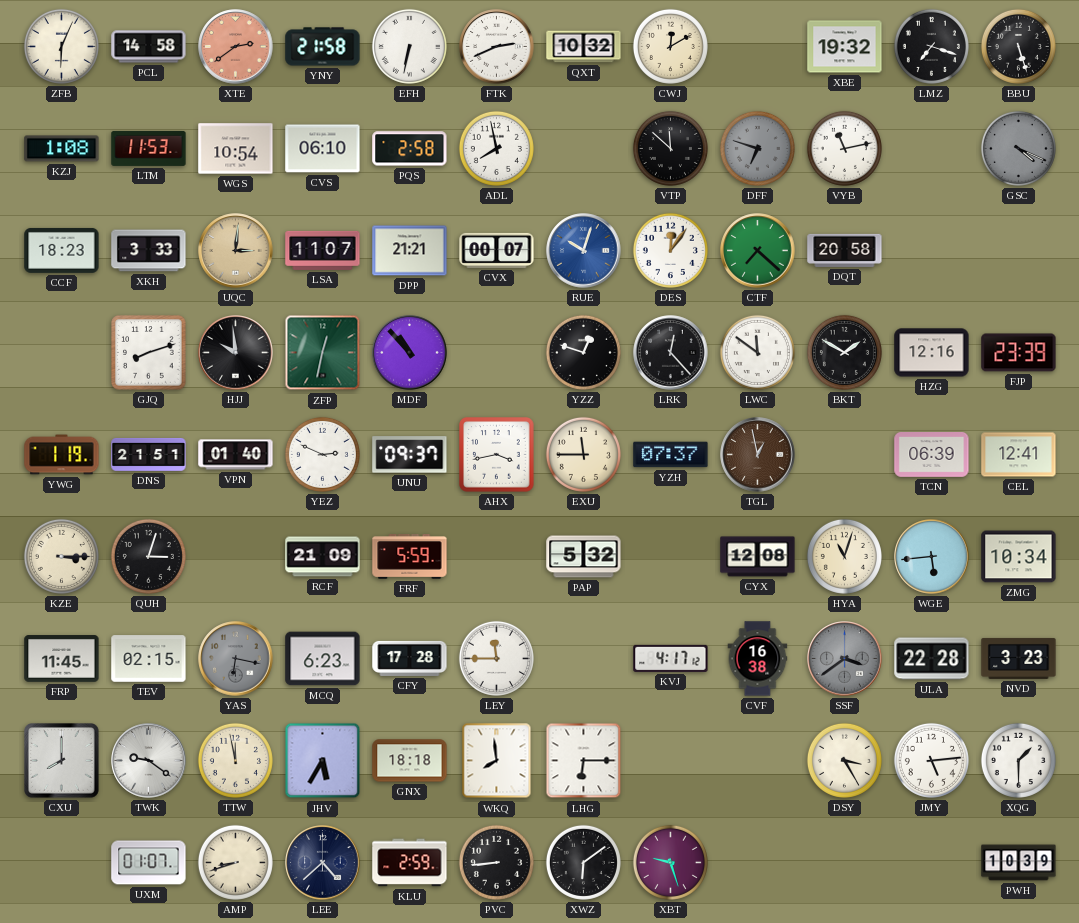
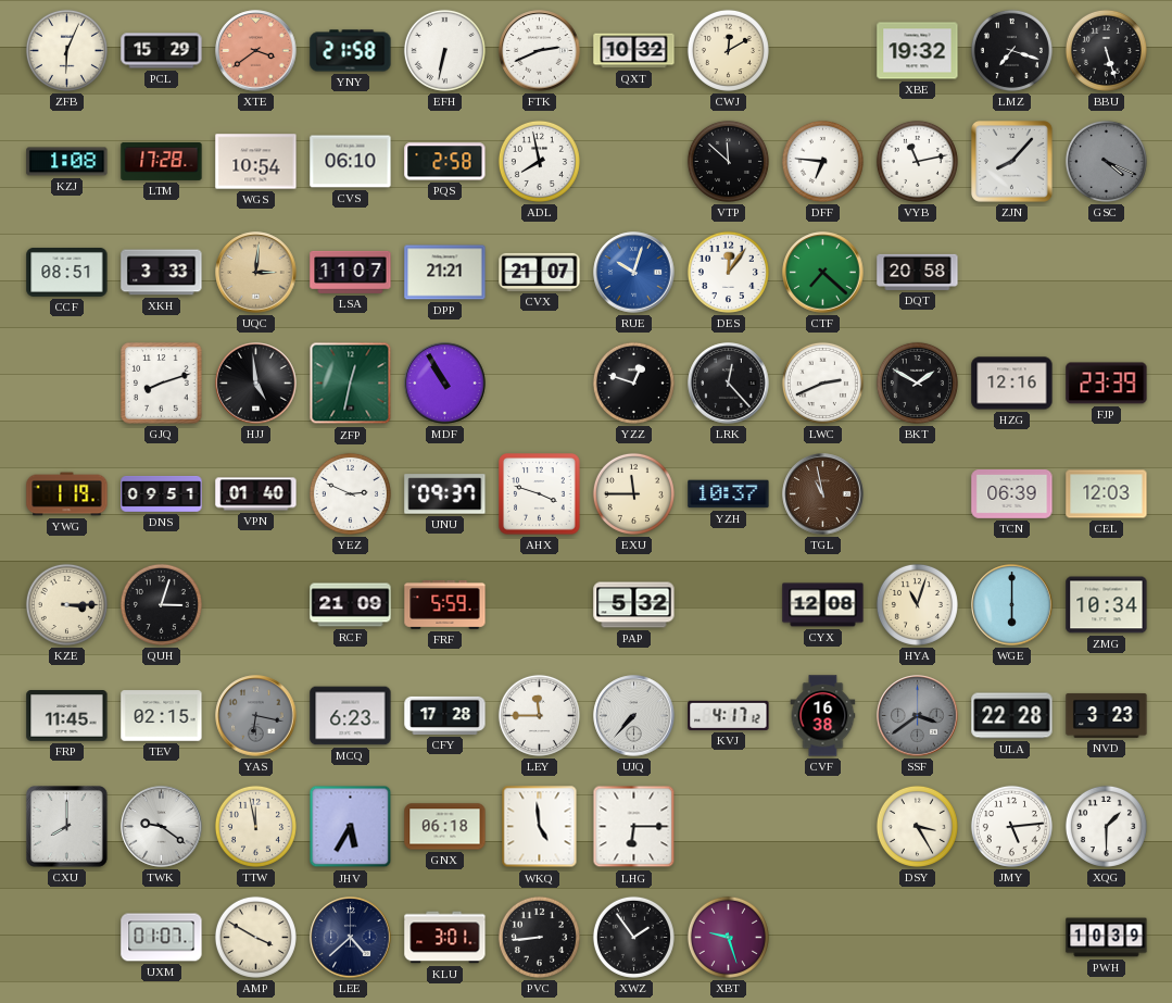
PCL: 14:58 -> 15:29
XTE: 2:39 -> 3:39
LTM: 11:53 -> 17:28
DFF: 6:48 -> 6:46
DFF dial: grey -> white
ZJN: none -> 8:07
CCF: 18:23 -> 08:51
CVX: 00:07 -> 21:07
HJJ: 9:59 -> 4:59
MDF: 10:53 -> 10:55
LWC: 11:51 -> 2:41
DNS: 21:51 -> 09:51
AHX: 3:43 -> 3:48
YZH: 07:37 -> 10:37
TGL: 12:58 -> 10:58
CEL: 12:41 -> 12:03
WGE: 5:44 -> 6:00
UJQ: none -> 7:37
GNX: 18:18 -> 06:18
WKQ: 7:59 -> 4:59
AMP: 8:42 -> 3:50
KLU: 2:59 -> 3:01
XWZ: 6:09 -> 1:54
